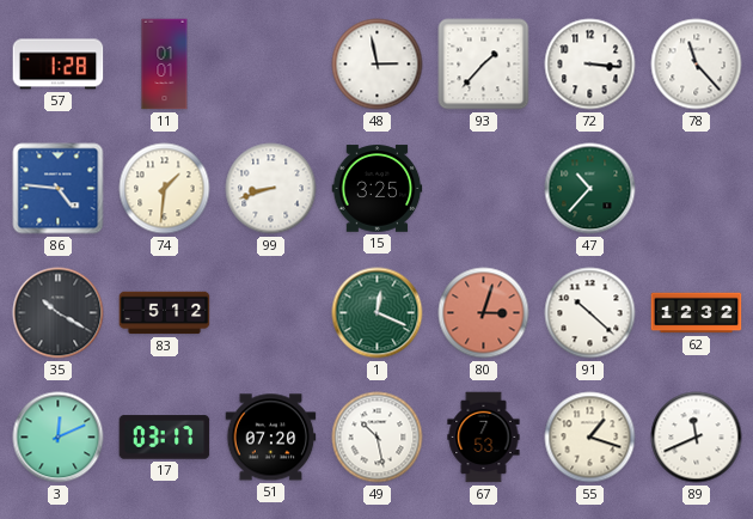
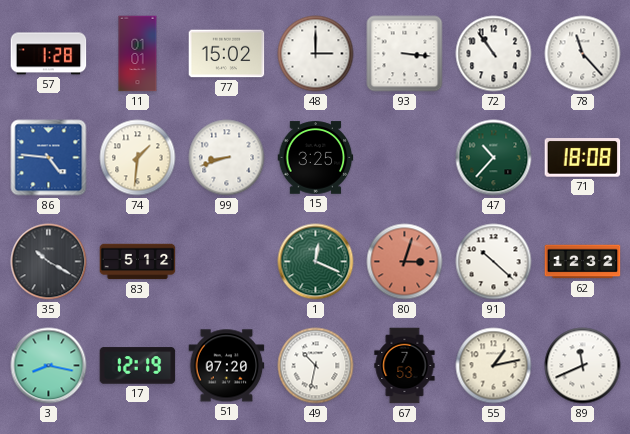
77: none -> 15:02
48: 2:58 -> 3:00
93: 1:37 -> 3:16
72: 3:16 -> 10:54
71: none -> 18:08
3: 12:11 -> 8:17
17: 03:17 -> 12:19
49: 10:28 -> 10:32
55: 1:18 -> 1:13
